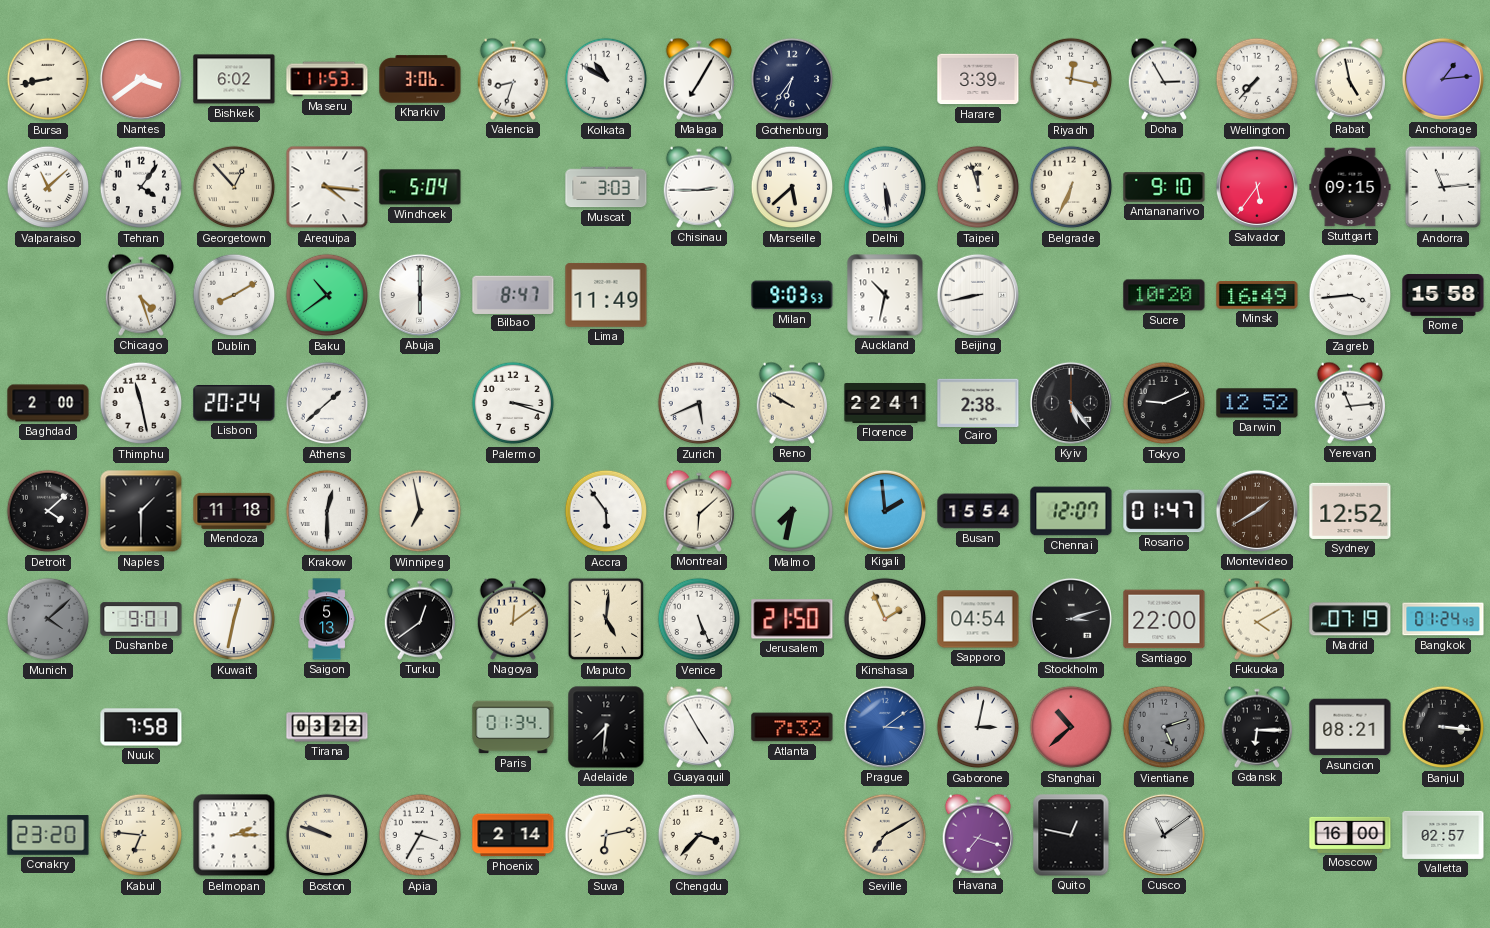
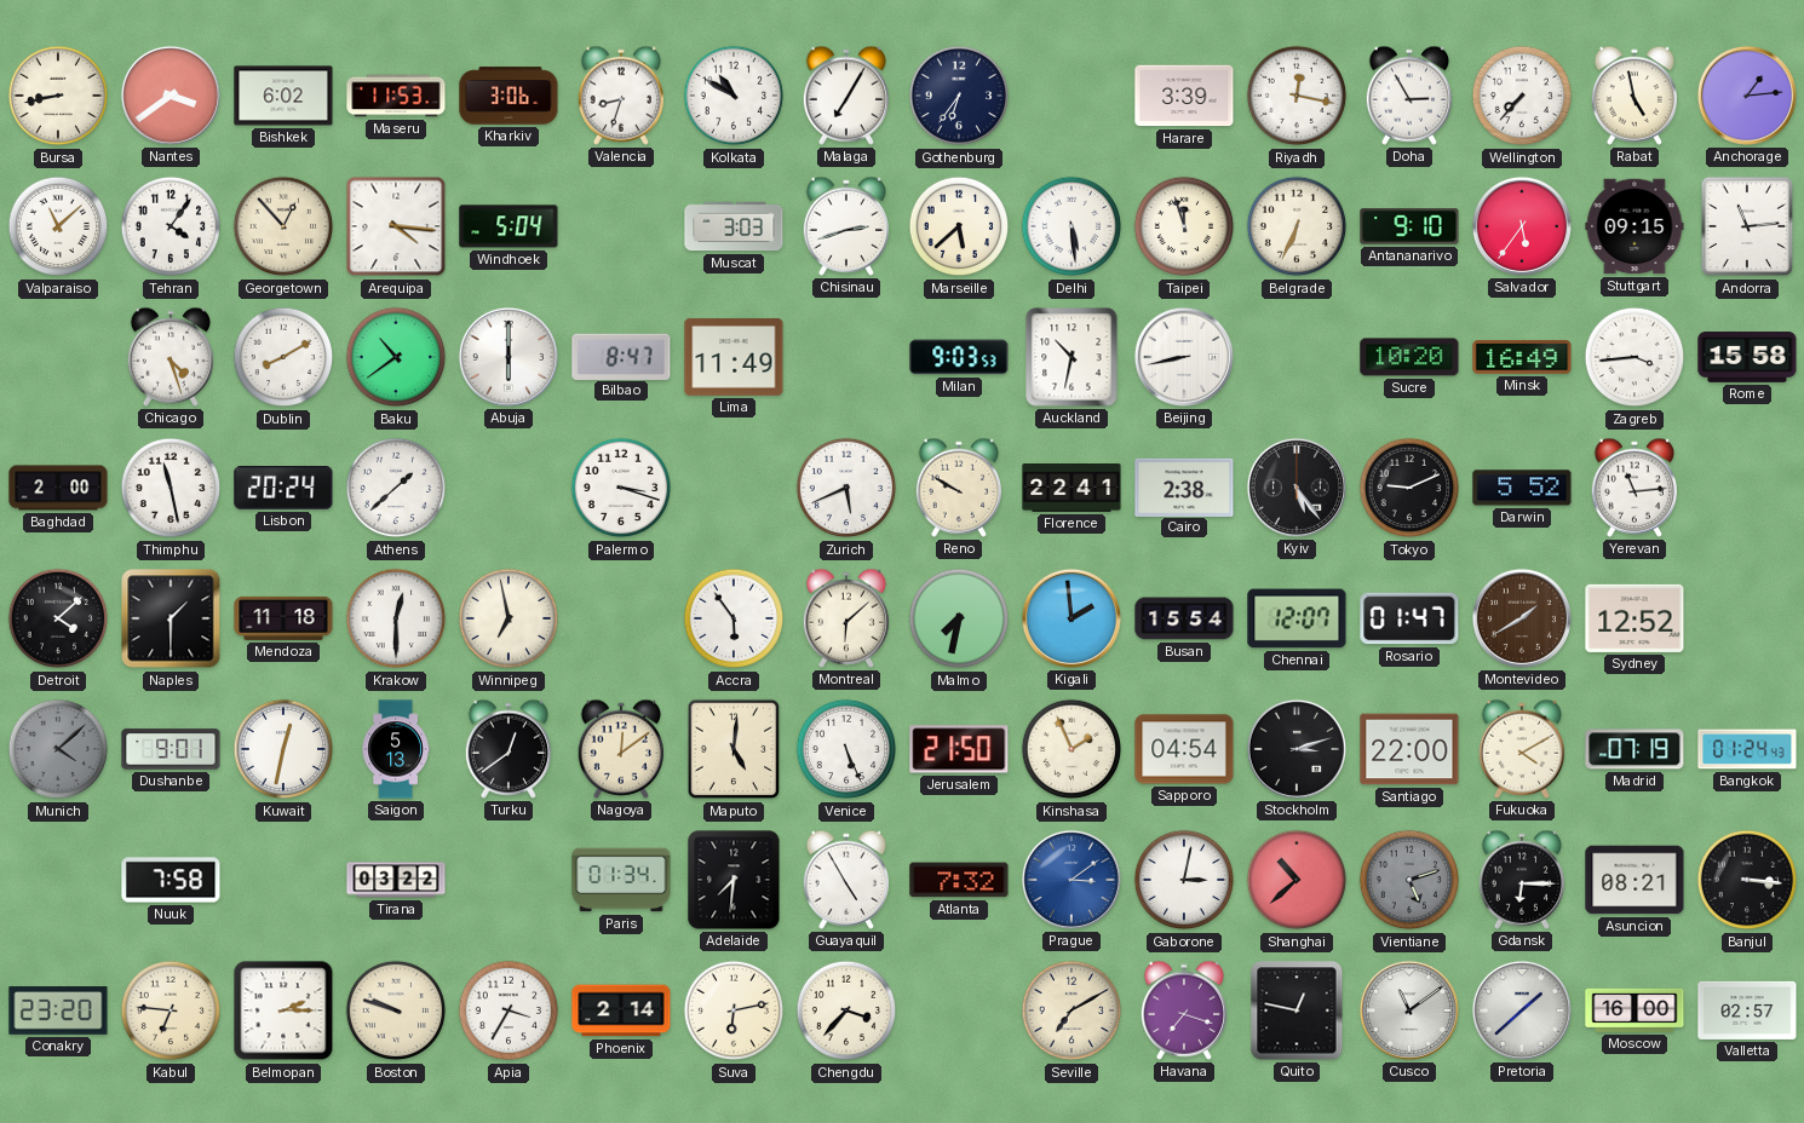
Chisinau: 2:45 -> 2:42
Darwin: 12:52 -> 5:52
Pretoria: none -> 1:38
